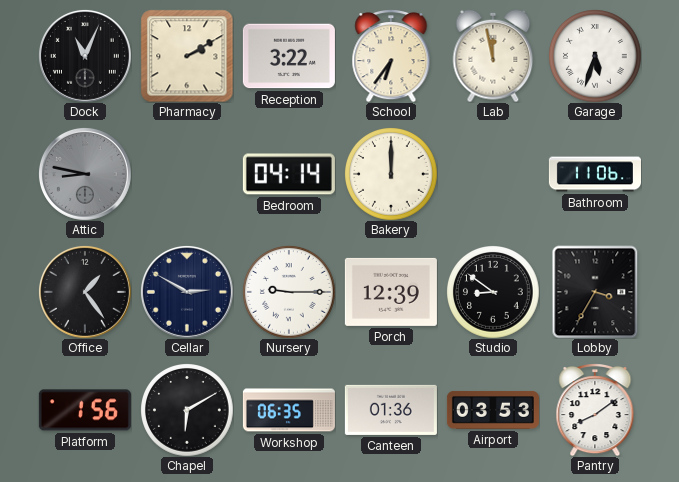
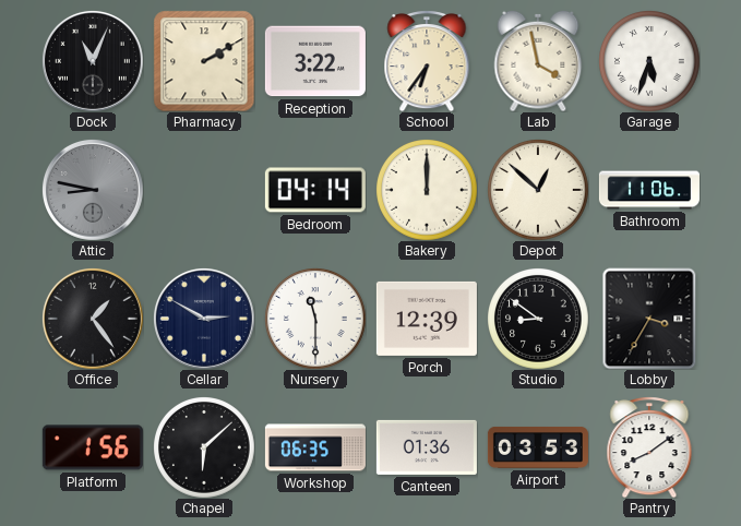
Lab: 11:58 -> 3:58
Depot: none -> 12:52
Nursery: 9:15 -> 11:30
Chapel: 6:10 -> 6:08
